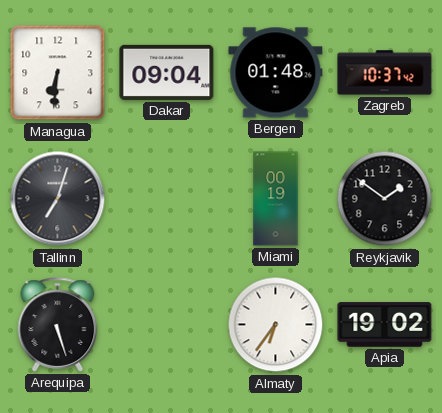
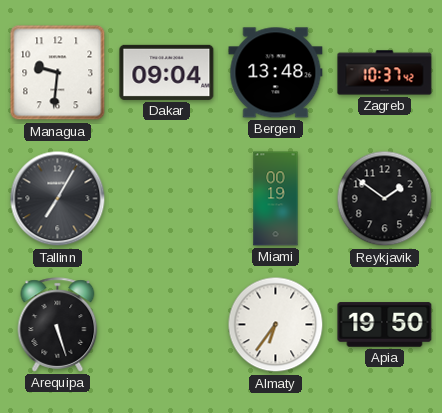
Managua: 6:31 -> 9:31
Bergen: 01:48 -> 13:48
Tallinn: 7:03 -> 7:05
Apia: 19:02 -> 19:50
